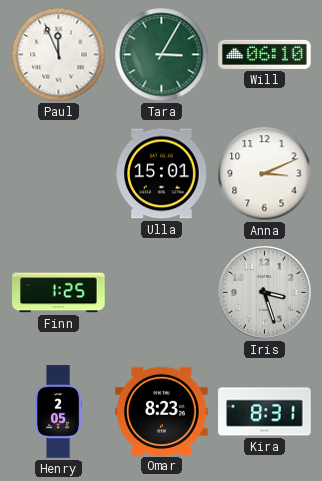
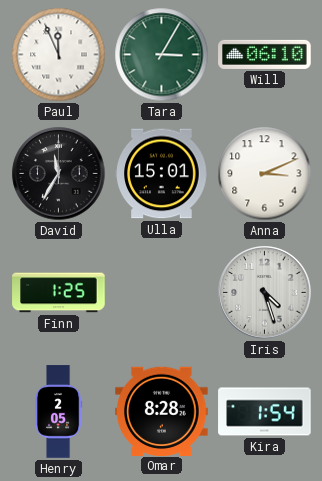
David: none -> 11:35
Iris: 3:27 -> 4:27
Omar: 8:23 -> 8:28
Kira: 8:31 -> 1:54
